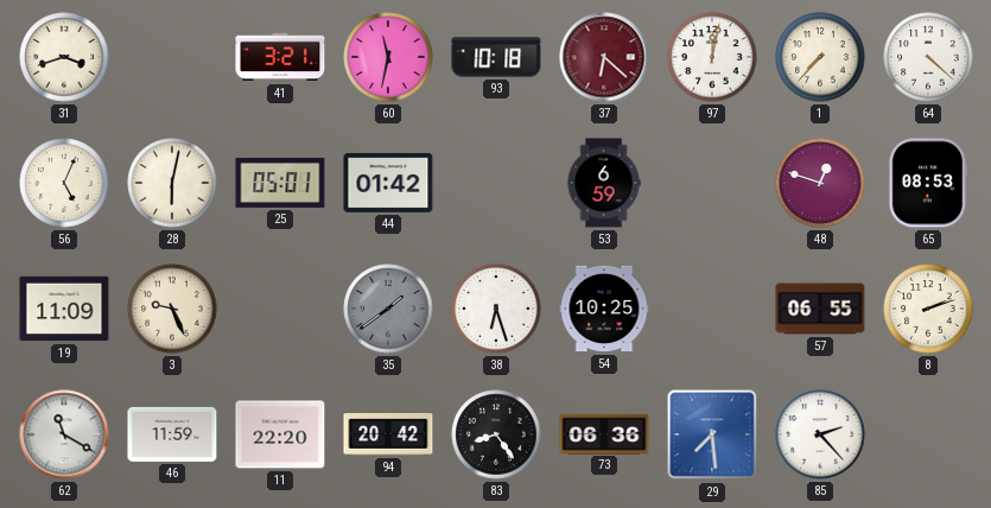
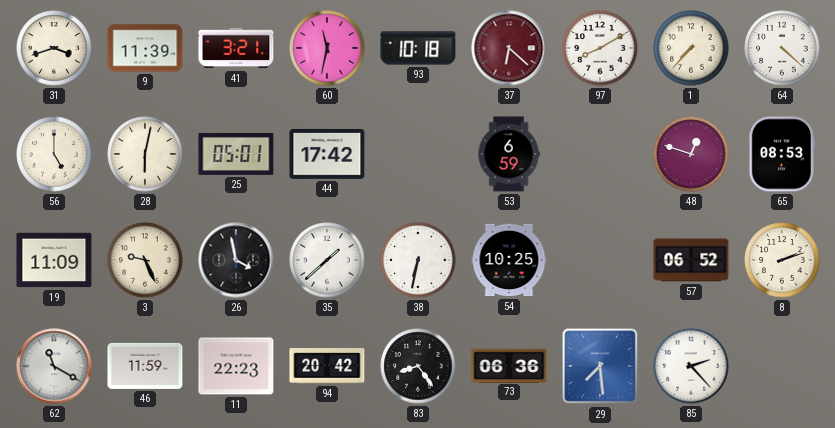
9: none -> 11:39
97: 12:02 -> 8:10
56: 5:04 -> 5:00
44: 01:42 -> 17:42
26: none -> 3:58
35: 1:39 -> 1:38
35 dial: grey -> white
38: 6:27 -> 6:32
57: 06:55 -> 06:52
11: 22:20 -> 22:23
